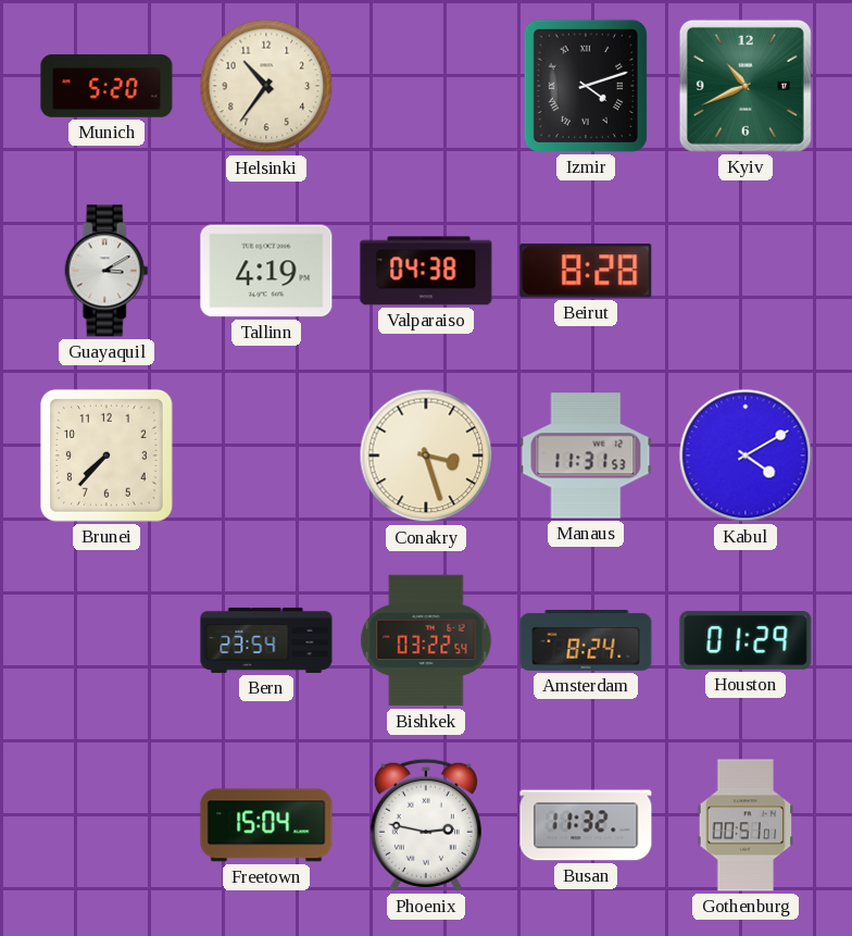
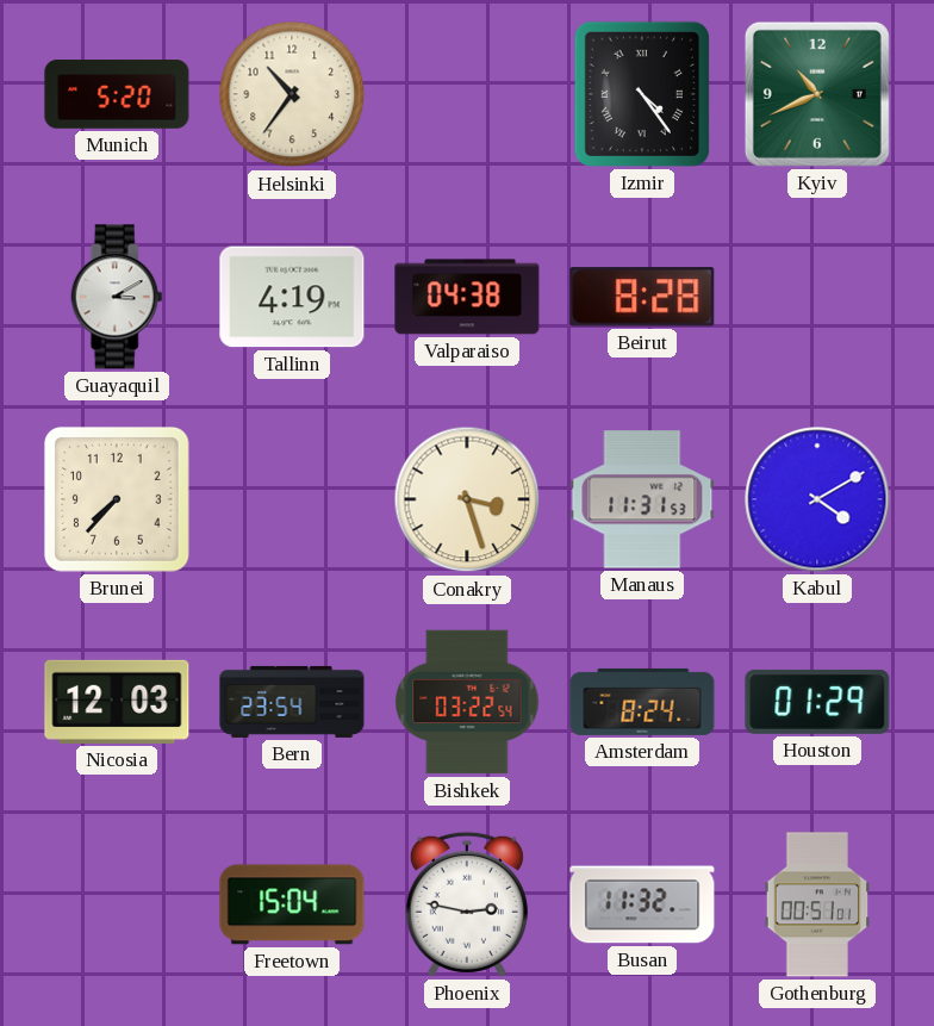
Izmir: 4:12 -> 4:24
Nicosia: none -> 12:03
